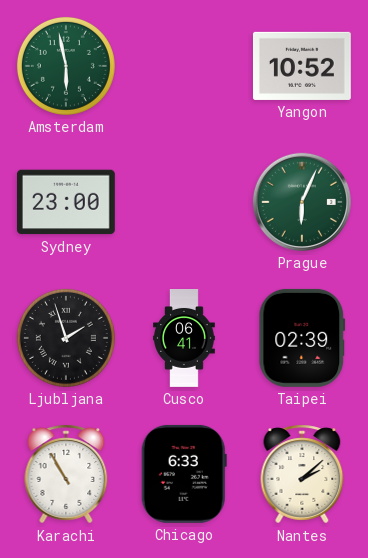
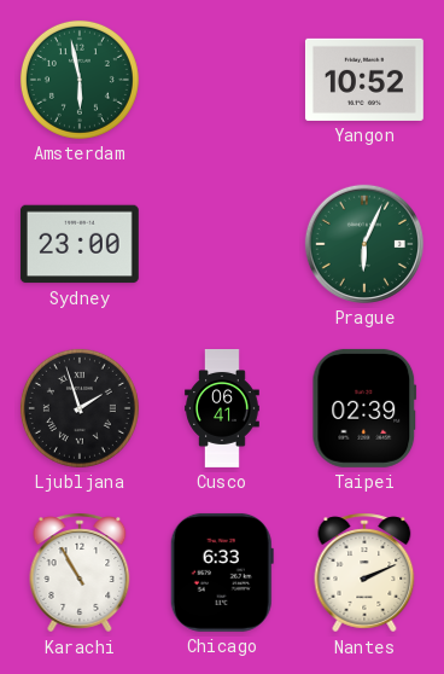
Nantes: 2:08 -> 2:11
